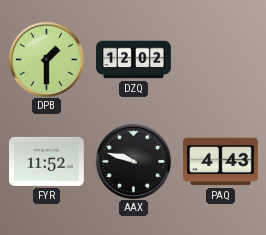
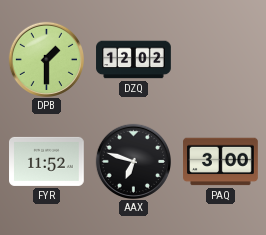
AAX: 9:48 -> 6:48
PAQ: 4:43 -> 3:00
